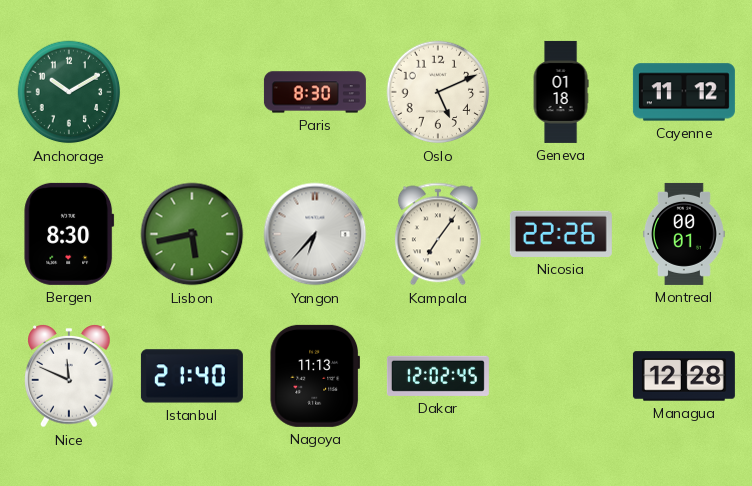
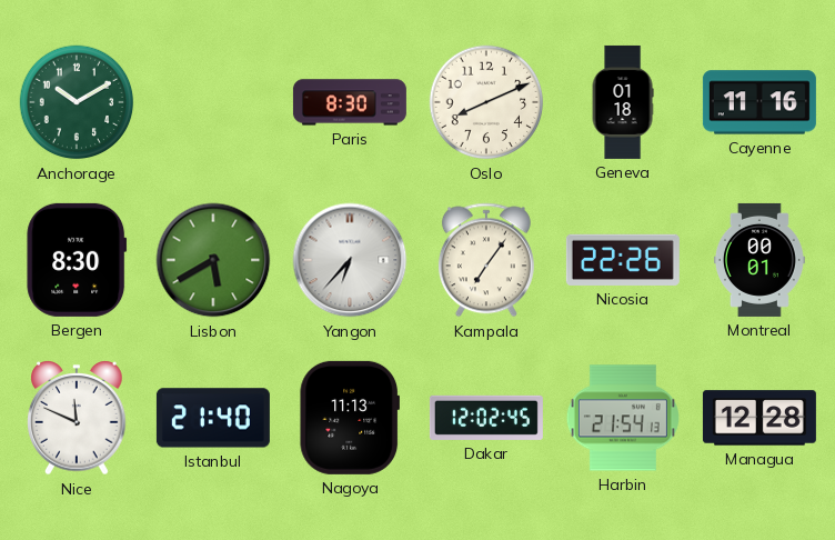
Oslo: 5:11 -> 8:11
Cayenne: 11:12 -> 11:16
Lisbon: 5:43 -> 5:40
Harbin: none -> 21:54
